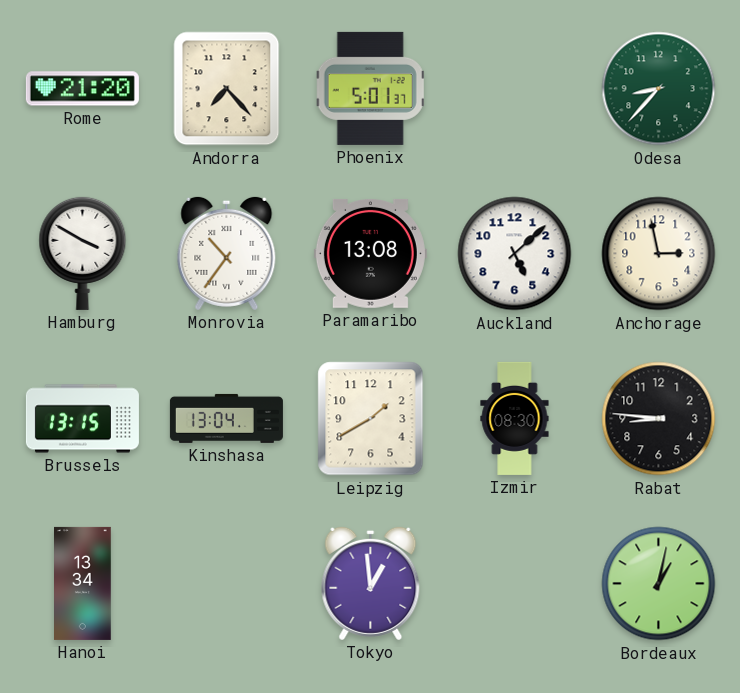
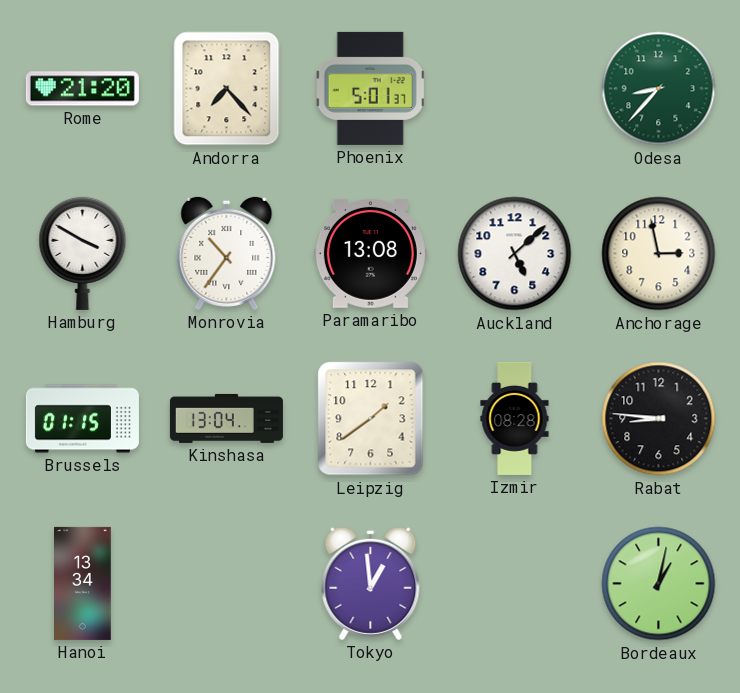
Brussels: 13:15 -> 01:15
Leipzig: 1:40 -> 1:39
Izmir: 08:30 -> 08:28
